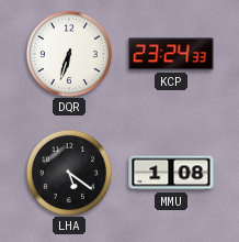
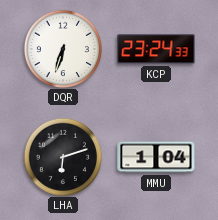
LHA: 5:21 -> 6:12
MMU: 1:08 -> 1:04
